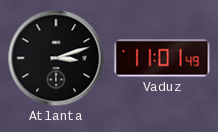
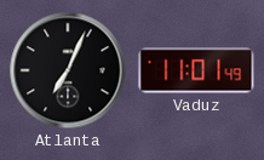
Atlanta: 3:12 -> 7:04
